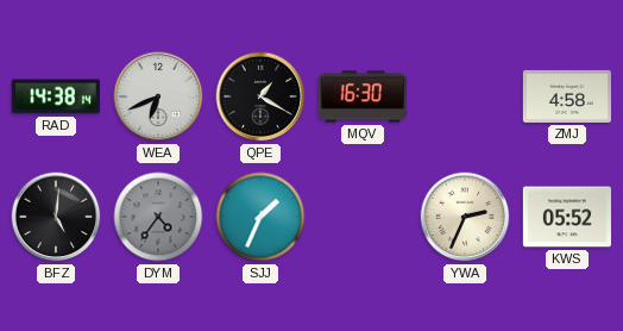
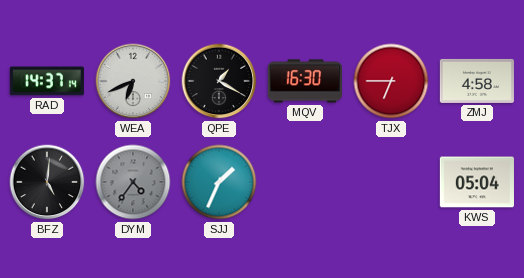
RAD: 14:38 -> 14:37
TJX: none -> 6:45
YWA: 2:34 -> none
KWS: 05:52 -> 05:04
